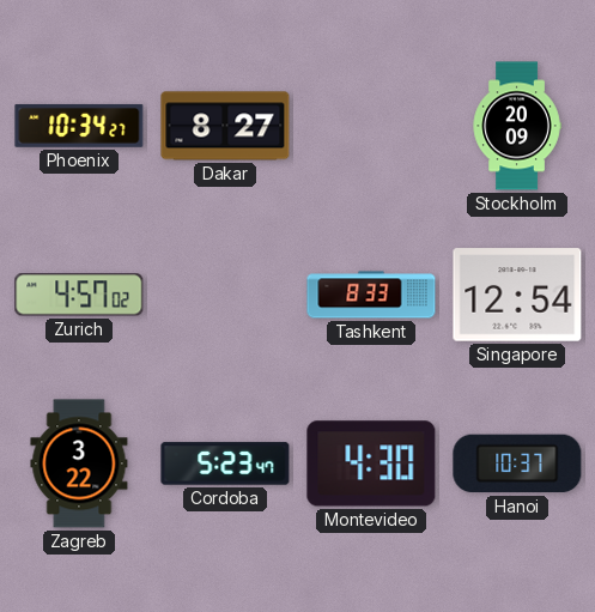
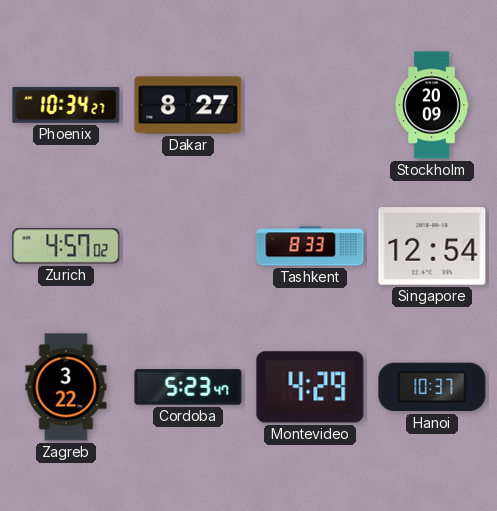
Montevideo: 4:30 -> 4:29
